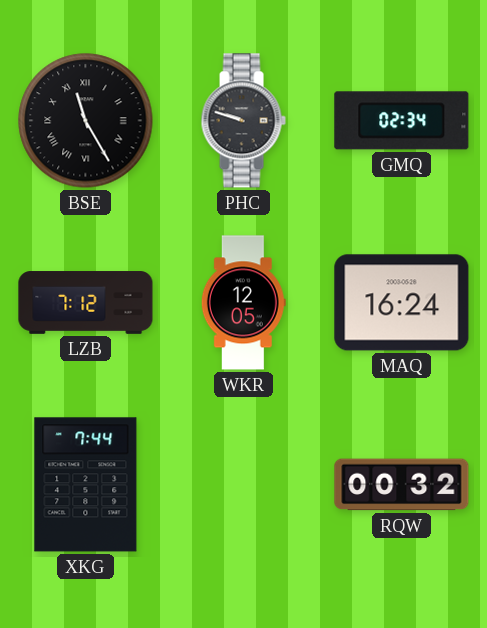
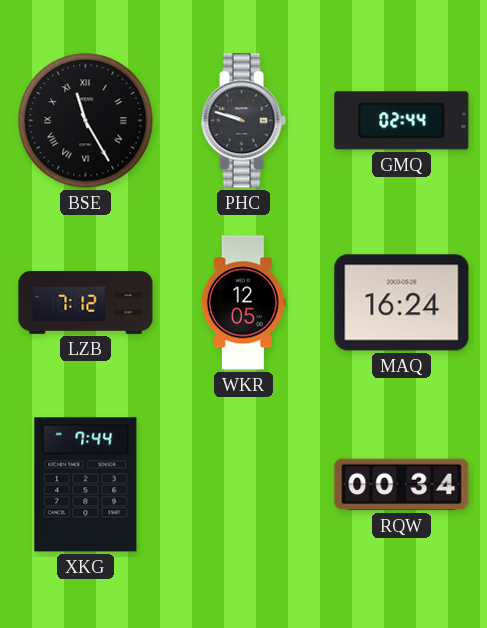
GMQ: 02:34 -> 02:44
RQW: 00:32 -> 00:34
